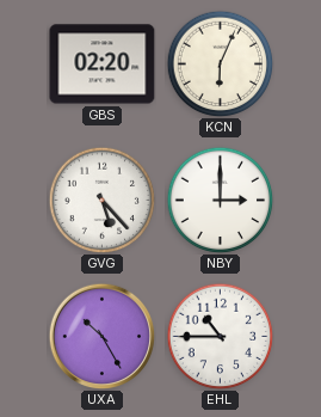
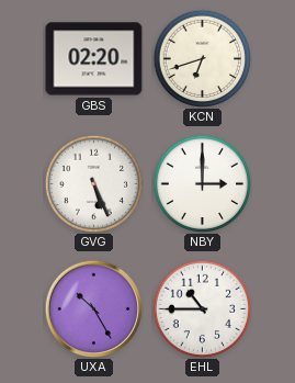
KCN: 6:04 -> 6:42
GVG: 5:23 -> 5:26
